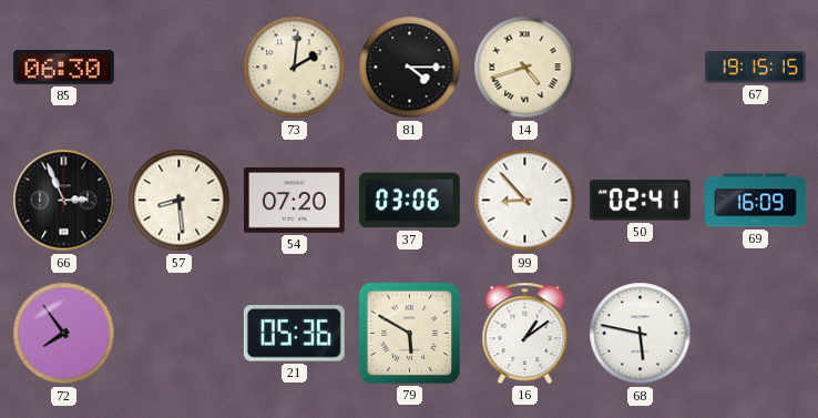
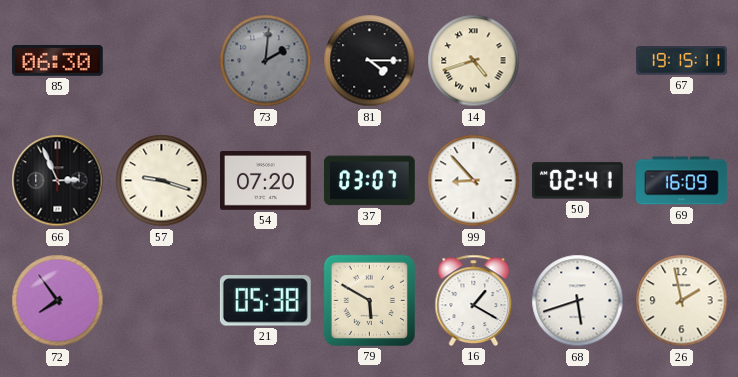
73 dial: cream -> grey
67: 19:15:15 -> 19:15:11
57: 8:29 -> 9:18
37: 03:06 -> 03:07
21: 05:36 -> 05:38
16: 1:09 -> 1:20
68: 5:47 -> 5:42
26: none -> 1:58
